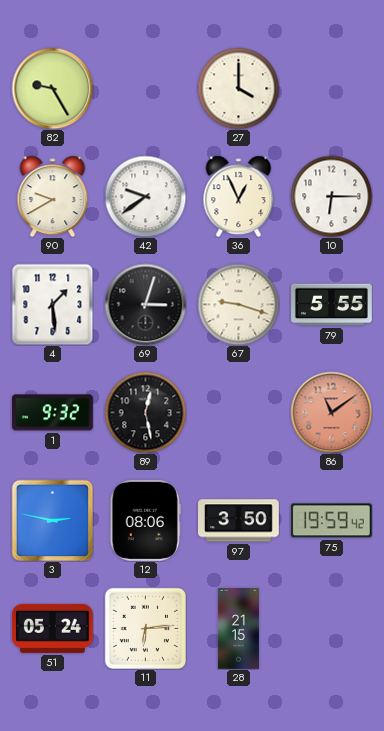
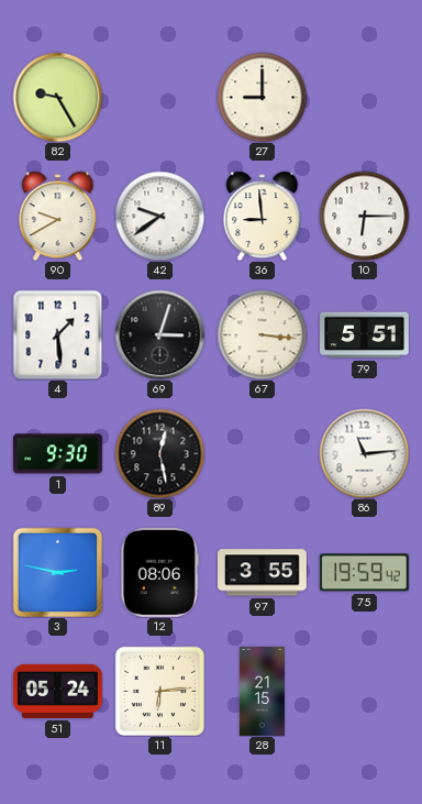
27: 4:00 -> 9:00
36: 12:56 -> 8:59
67: 9:18 -> 3:16
79: 5:55 -> 5:51
1: 9:32 -> 9:30
86: 11:09 -> 11:14
86 dial: salmon -> white
97: 3:50 -> 3:55
